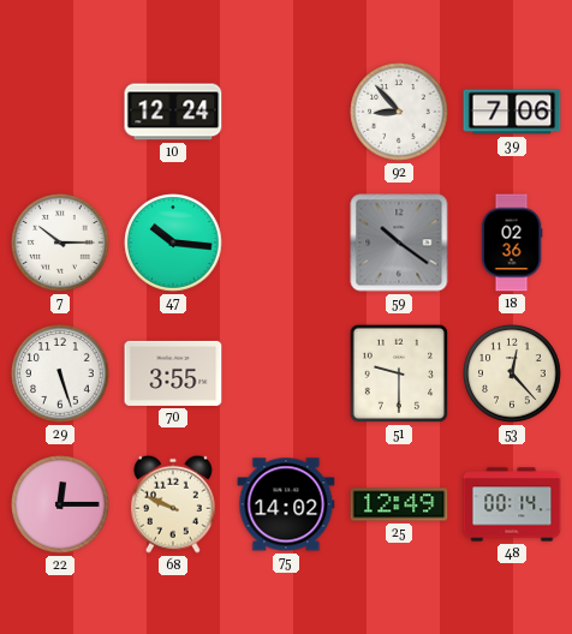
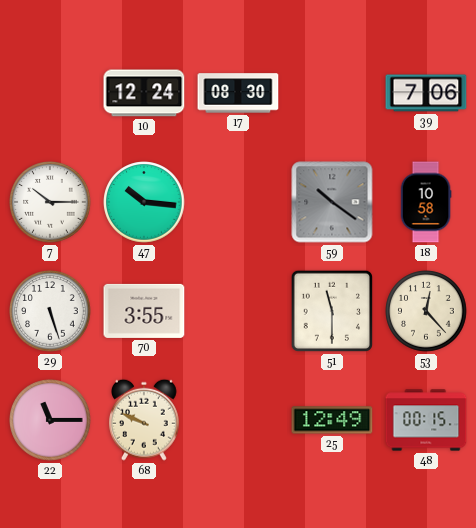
17: none -> 08:30
92: 8:53 -> none
18: 02:36 -> 10:58
51: 9:30 -> 11:30
22: 12:15 -> 11:15
75: 14:02 -> none
48: 00:14 -> 00:15
